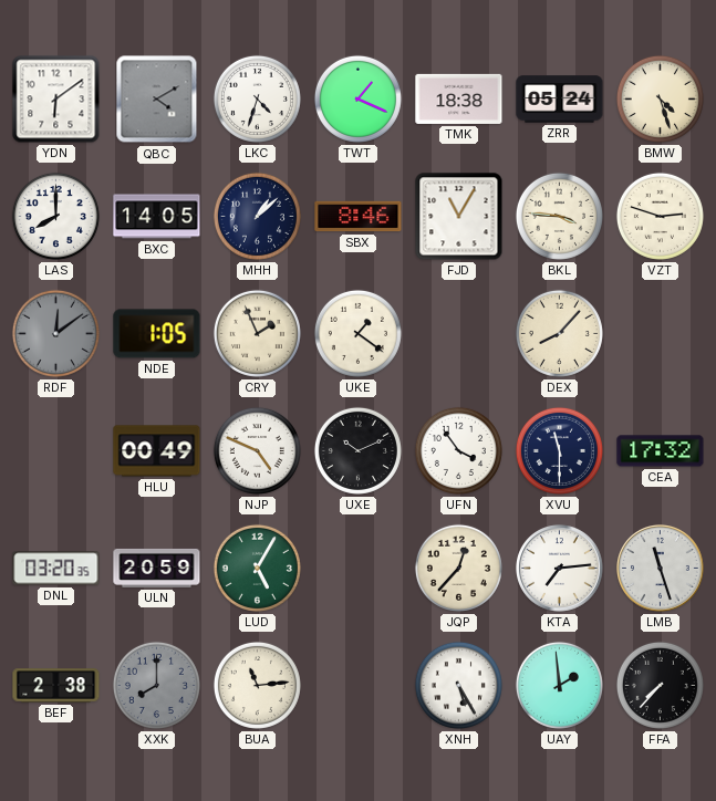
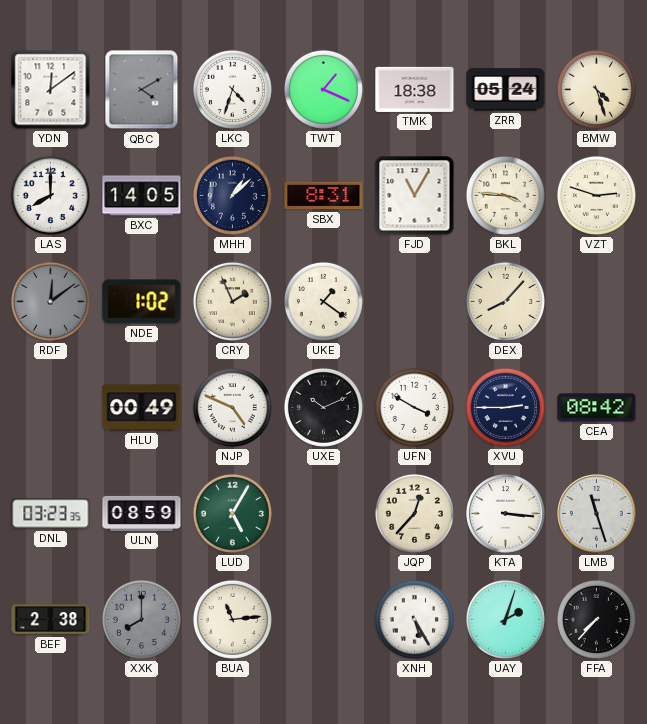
YDN: 6:09 -> 12:09
SBX: 8:46 -> 8:31
NDE: 1:05 -> 1:02
UFN: 3:54 -> 3:50
XVU: 11:30 -> 2:45
CEA: 17:32 -> 08:42
DNL: 03:20 -> 03:23
ULN: 20:59 -> 08:59
KTA: 7:14 -> 3:16
UAY: 1:59 -> 2:03
